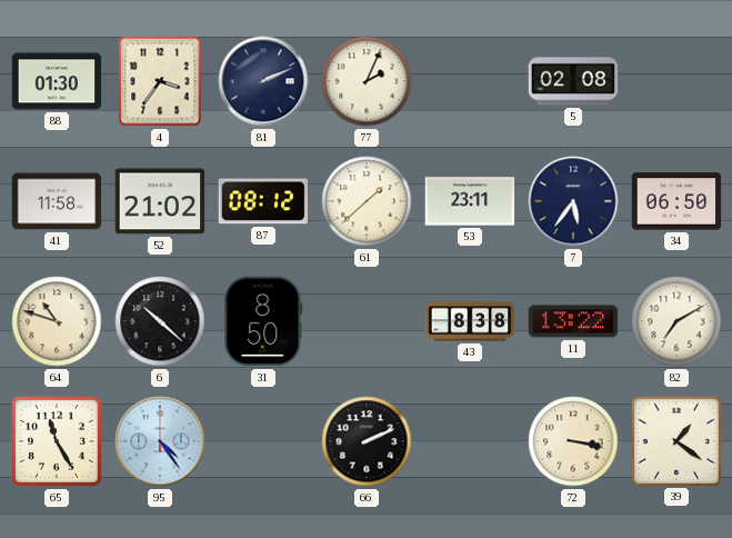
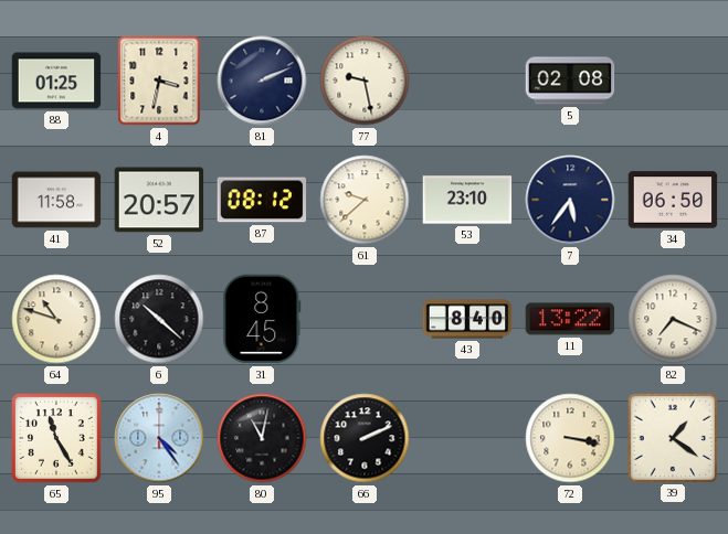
88: 01:30 -> 01:25
4: 3:36 -> 3:32
77: 2:04 -> 9:28
52: 21:02 -> 20:57
61: 1:38 -> 9:38
53: 23:11 -> 23:10
31: 8:50 -> 8:45
43: 8:38 -> 8:40
82: 7:10 -> 7:19
80: none -> 11:02
